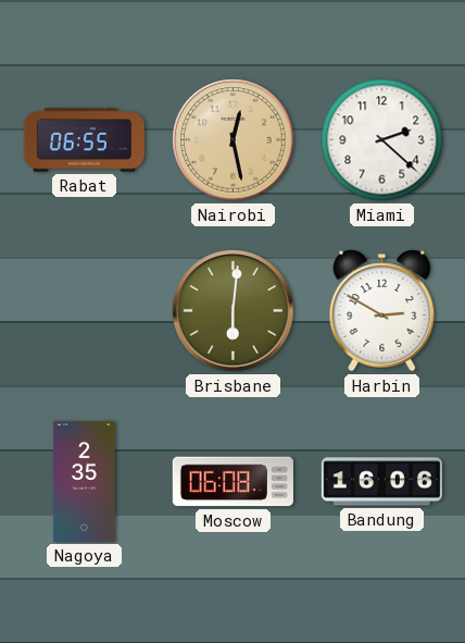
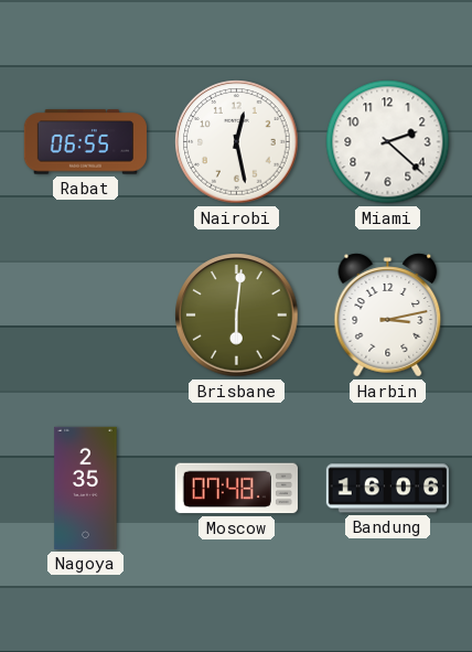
Nairobi dial: champagne -> white
Harbin: 2:50 -> 3:13
Moscow: 06:08 -> 07:48
